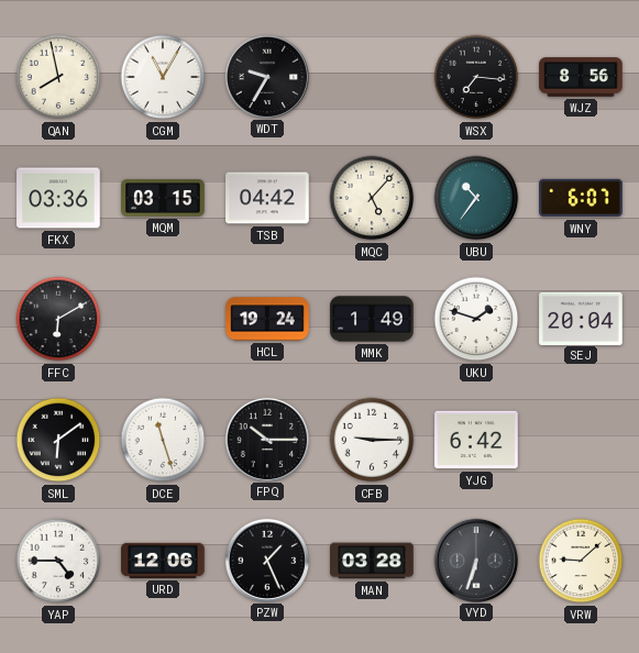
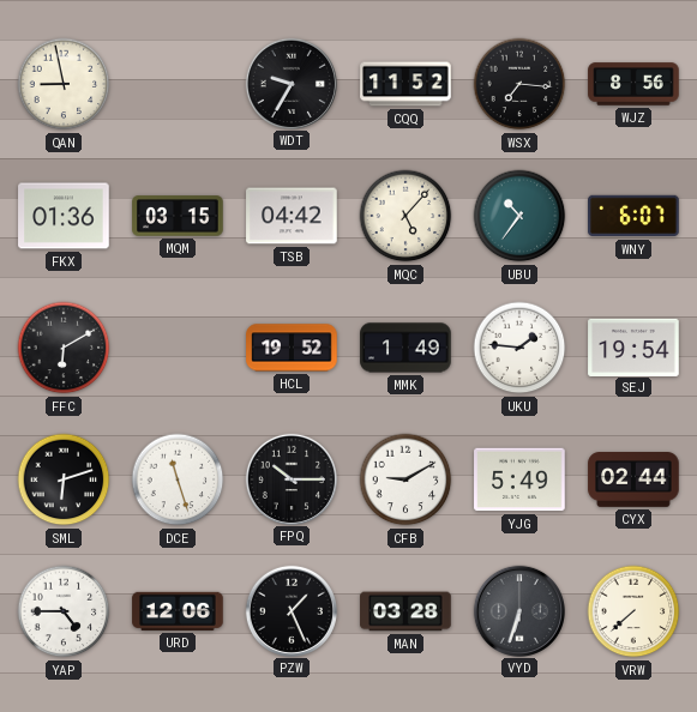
QAN: 7:58 -> 8:58
CGM: 11:05 -> none
CQQ: none -> 11:52
FKX: 03:36 -> 01:36
HCL: 19:24 -> 19:52
UKU: 1:48 -> 1:46
SEJ: 20:04 -> 19:54
SML: 6:09 -> 6:12
CFB: 9:15 -> 9:10
YJG: 6:42 -> 5:49
CYX: none -> 02:44
VRW: 9:08 -> 7:38
